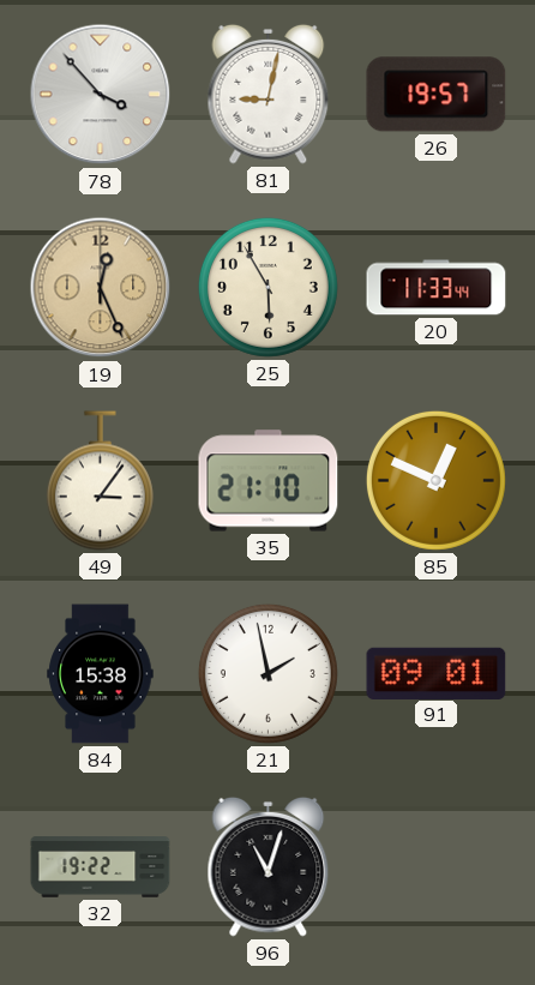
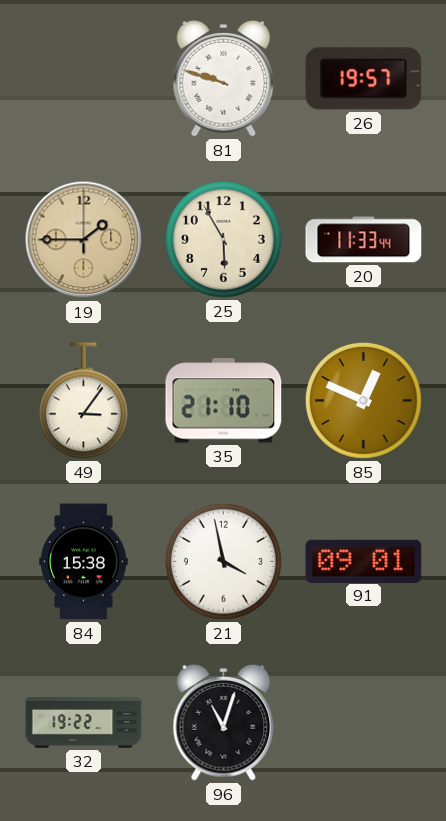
78: 3:53 -> none
81: 9:02 -> 9:48
19: 12:26 -> 1:45
21: 1:58 -> 3:58
